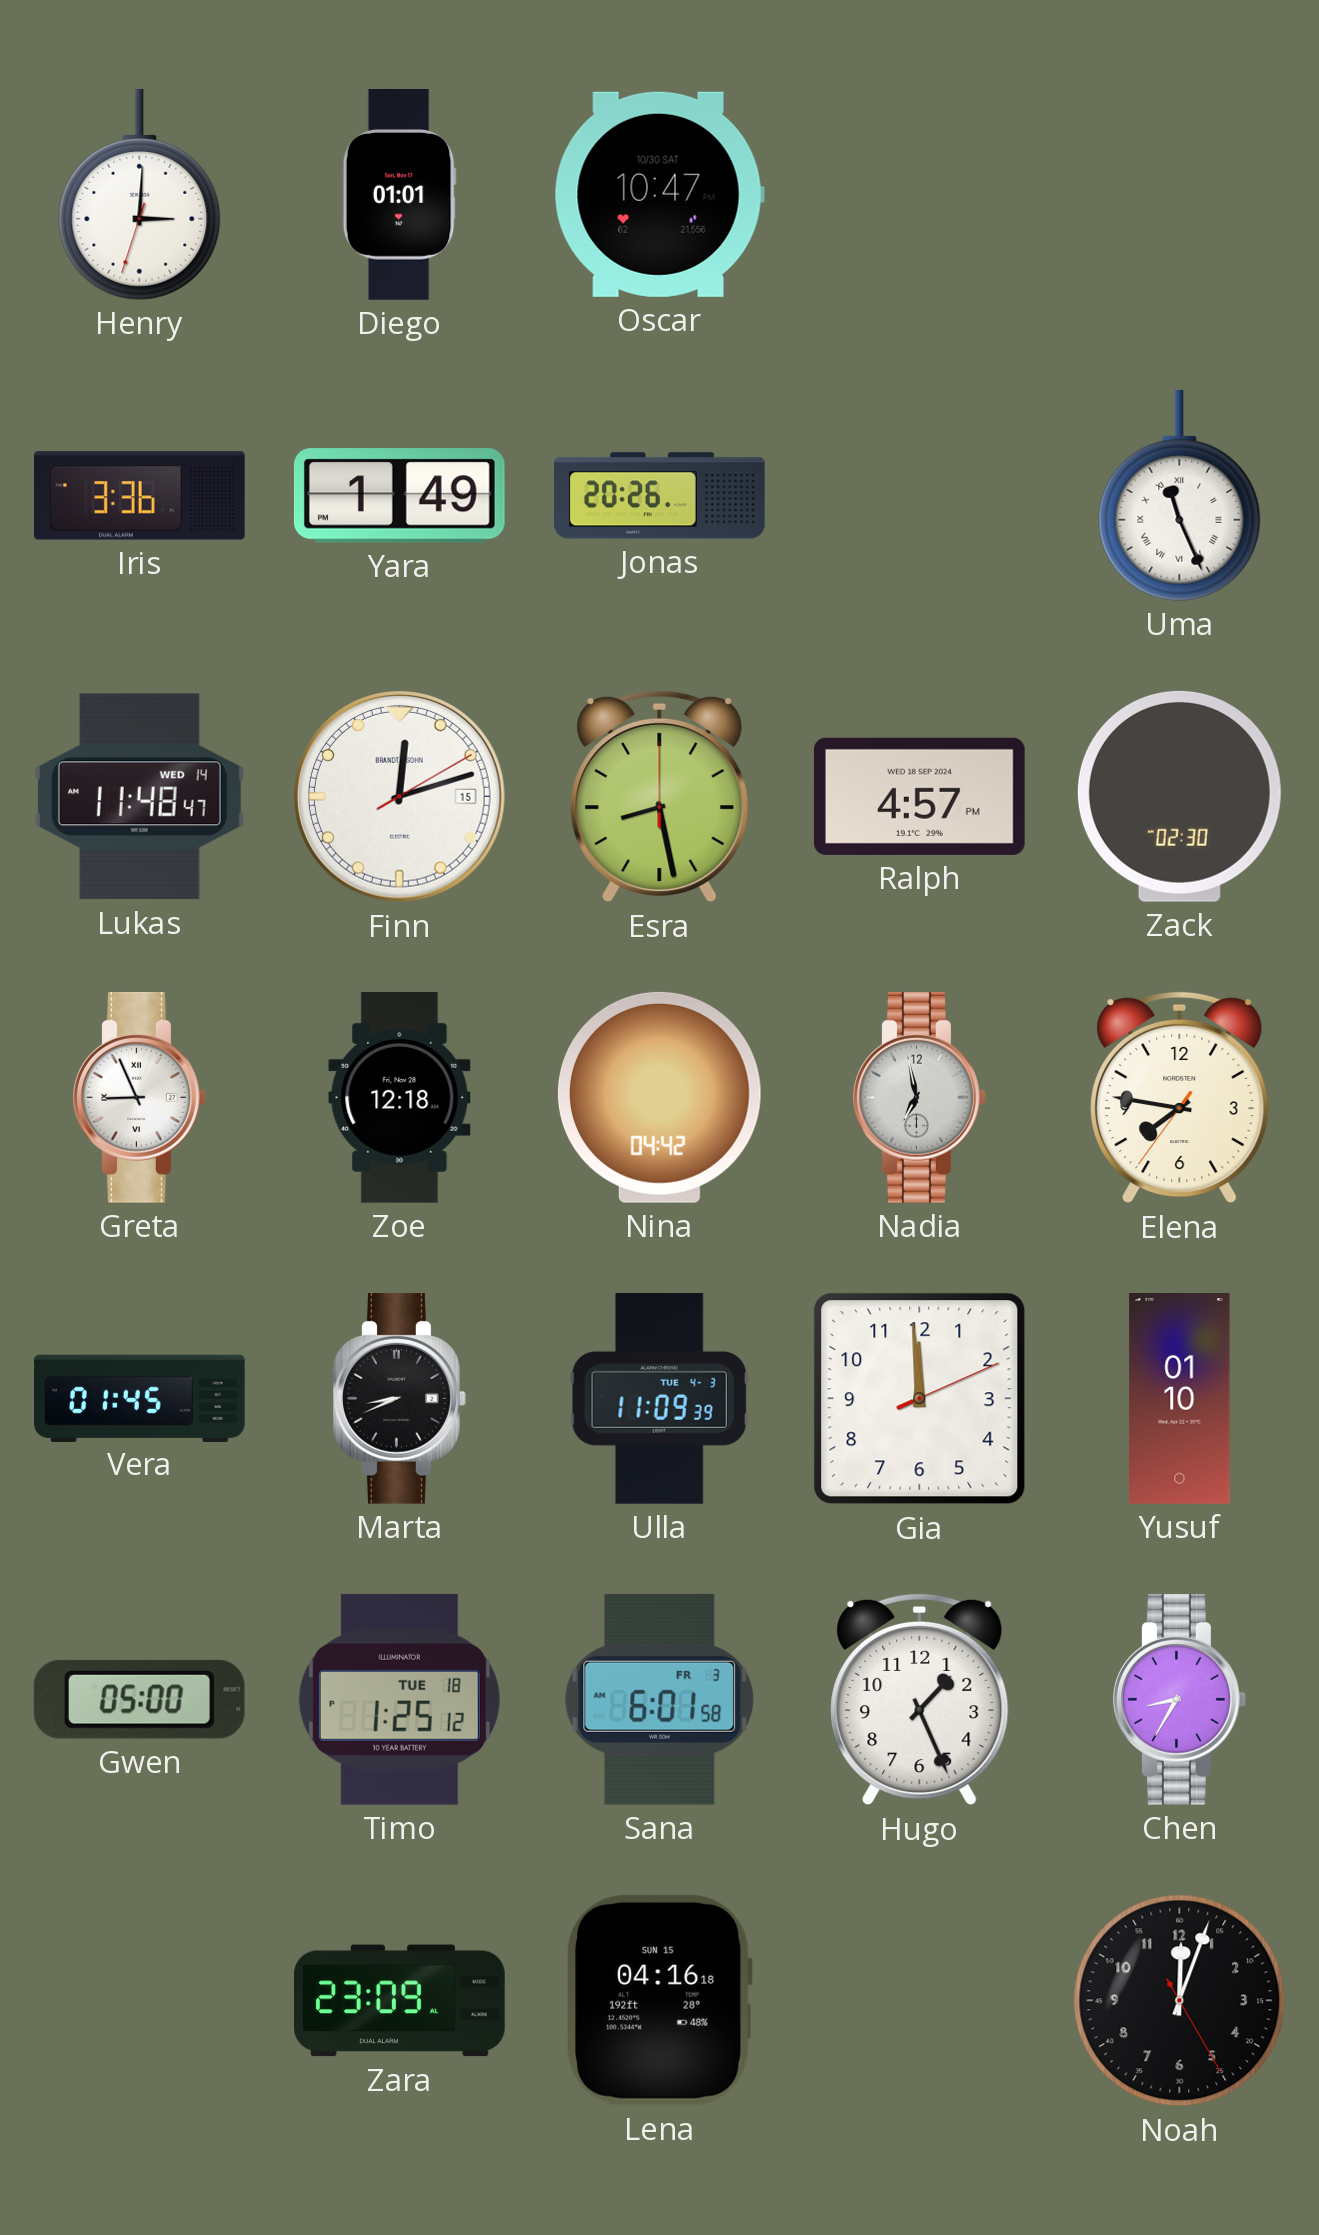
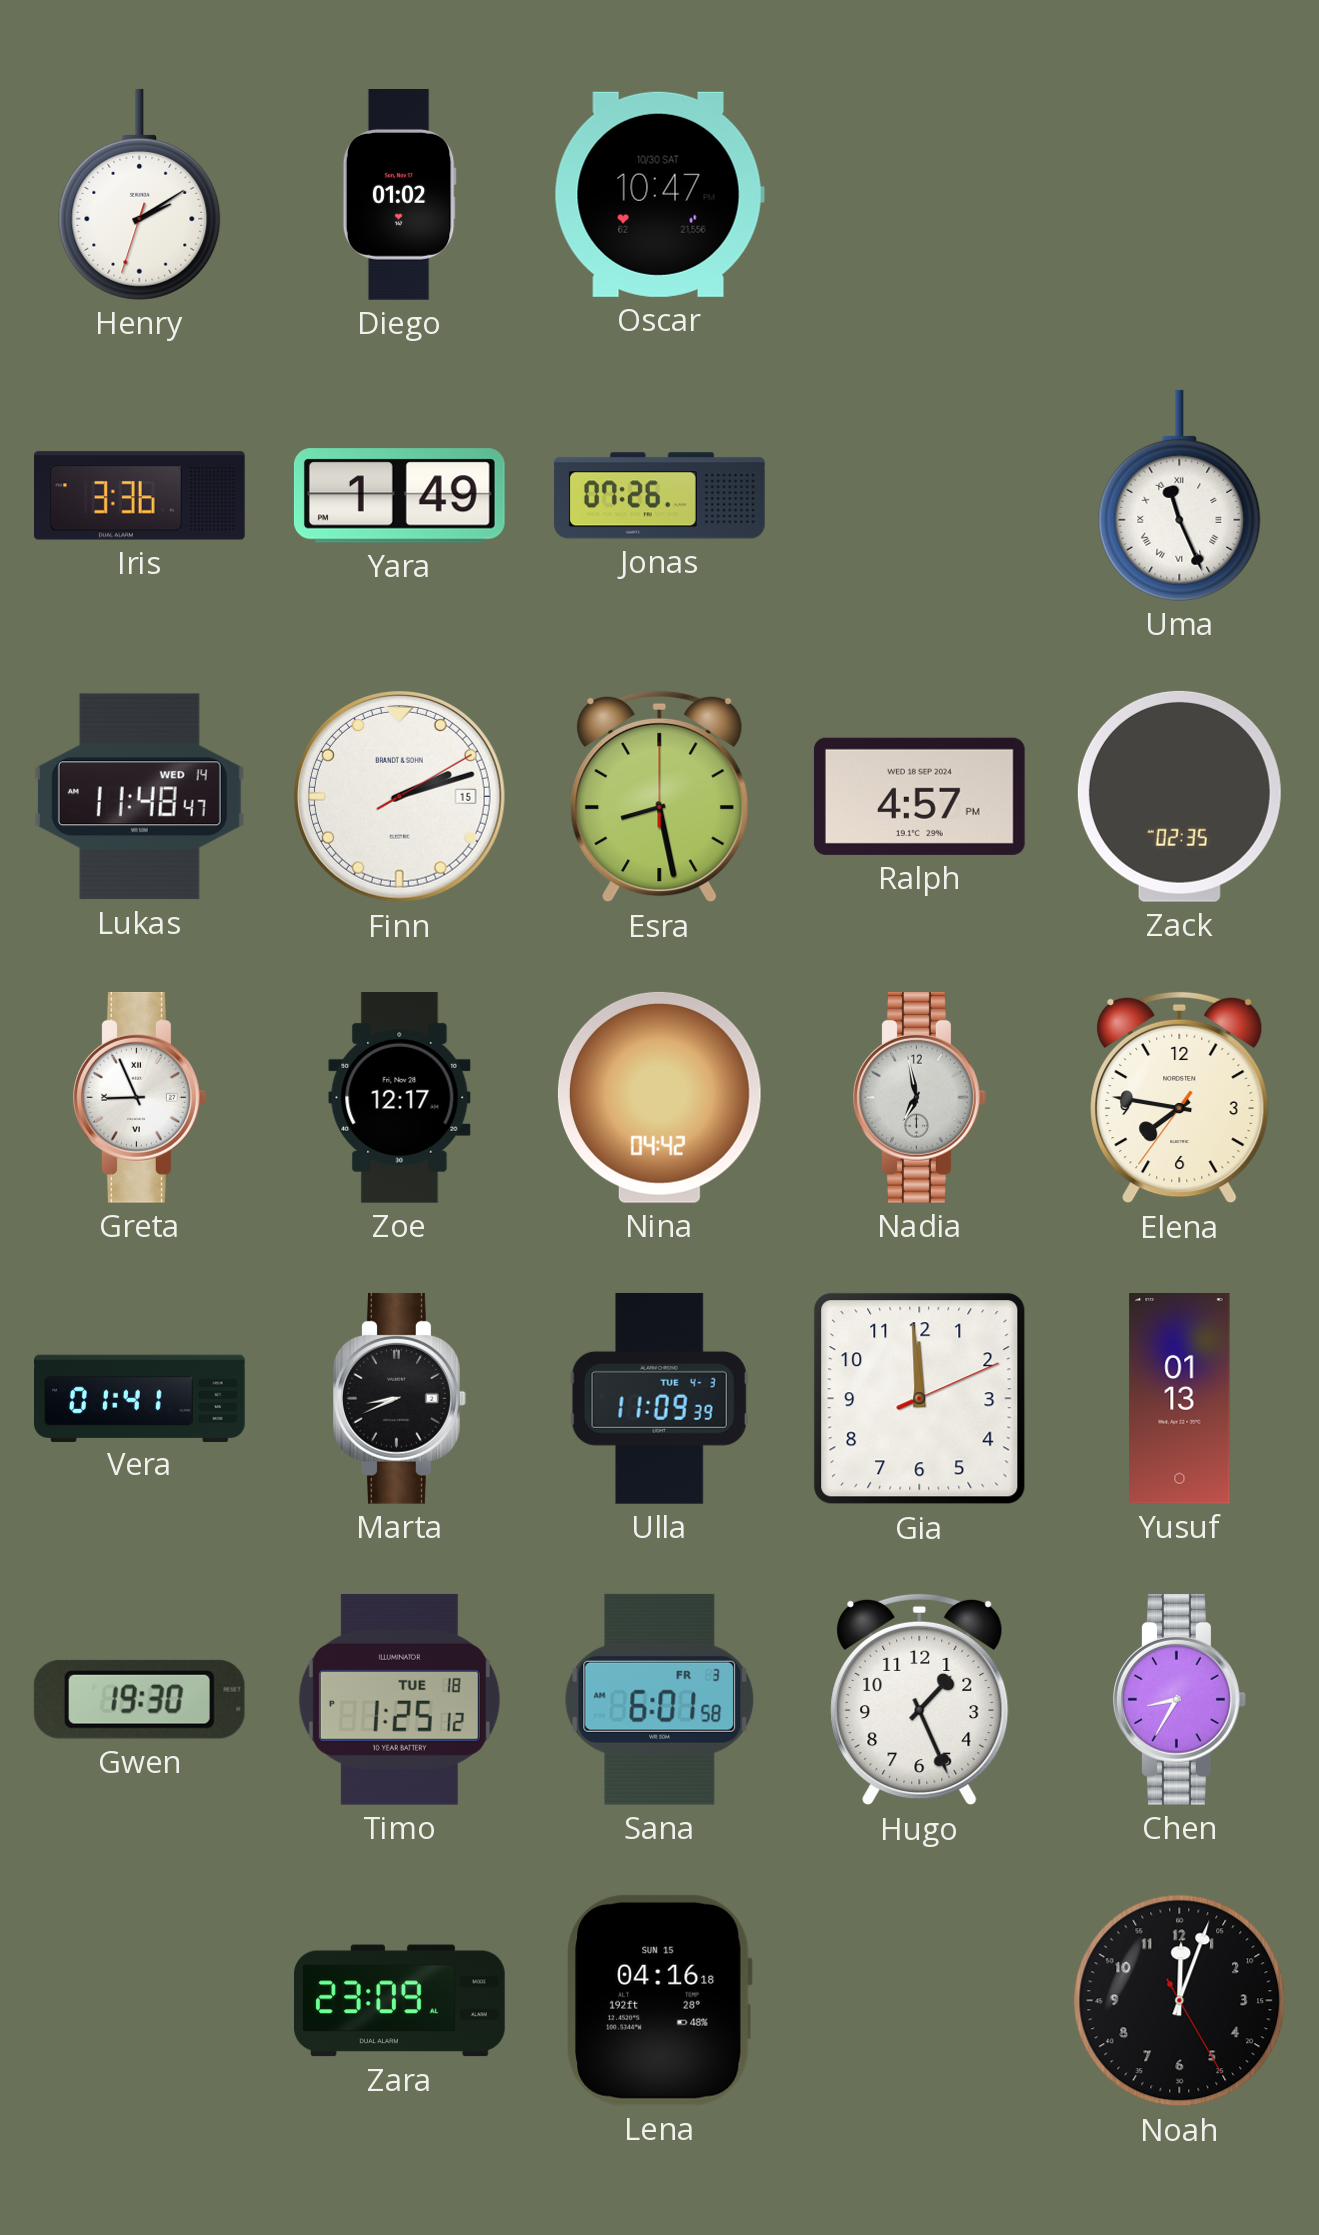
Henry: 3:00 -> 2:09
Diego: 01:01 -> 01:02
Jonas: 20:26 -> 07:26
Finn: 12:12 -> 2:12
Zack: 02:30 -> 02:35
Zoe: 12:18 -> 12:17
Vera: 01:45 -> 01:41
Yusuf: 01:10 -> 01:13
Gwen: 05:00 -> 19:30
